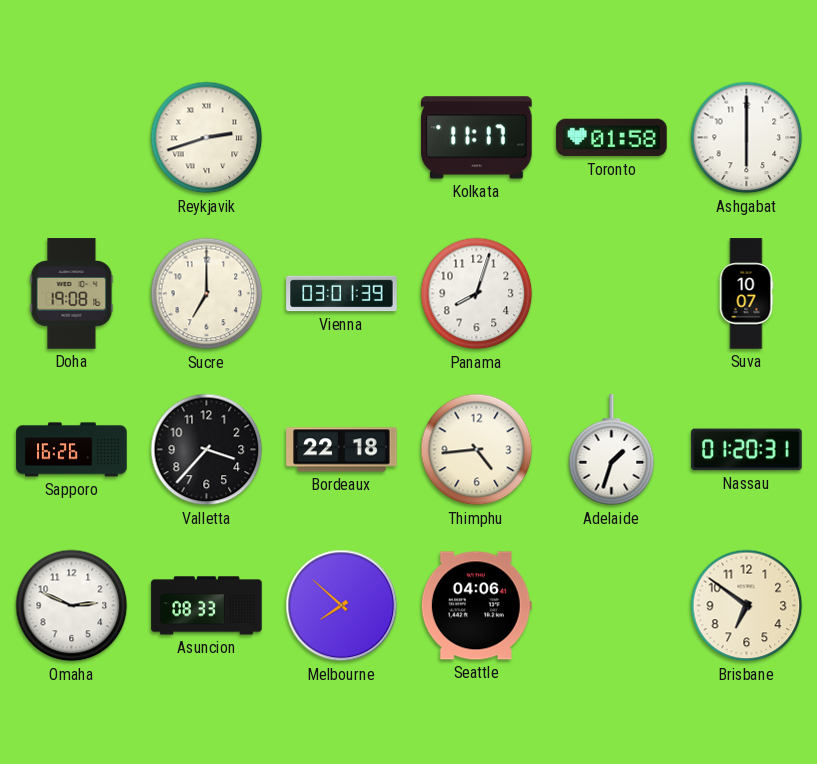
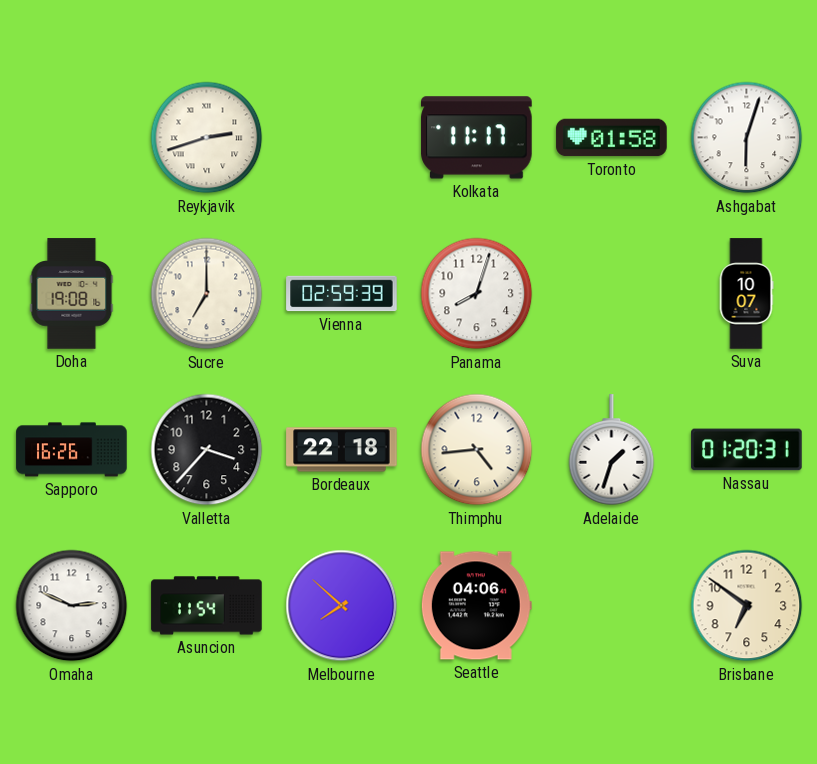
Ashgabat: 6:00 -> 6:03
Vienna: 03:01 -> 02:59
Asuncion: 08:33 -> 11:54
